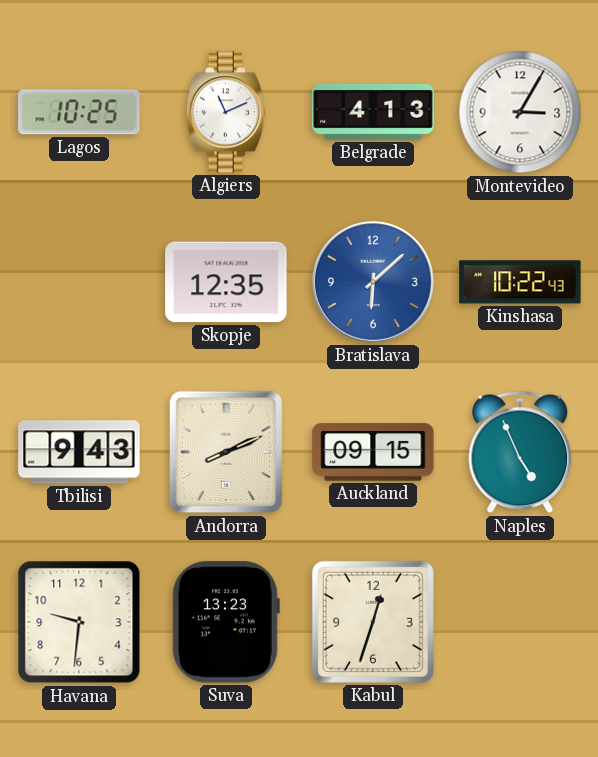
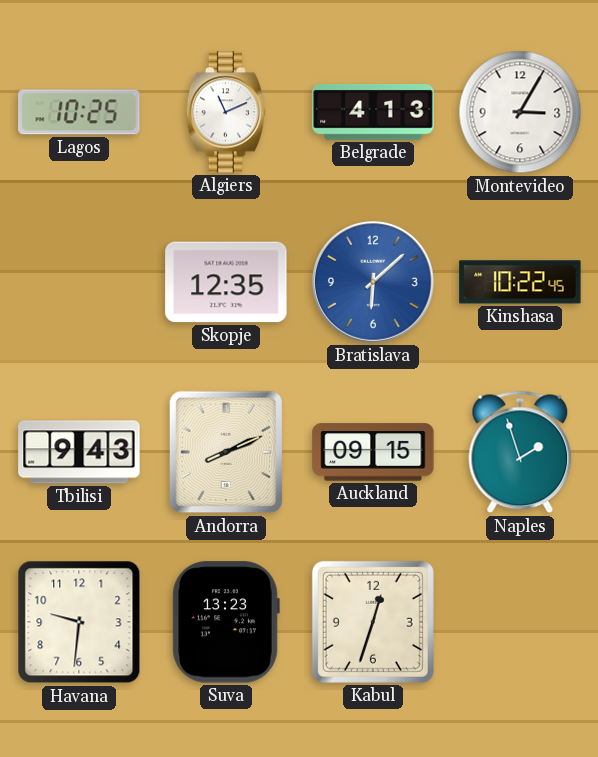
Kinshasa: 10:22:43 -> 10:22:45
Naples: 4:56 -> 1:57
